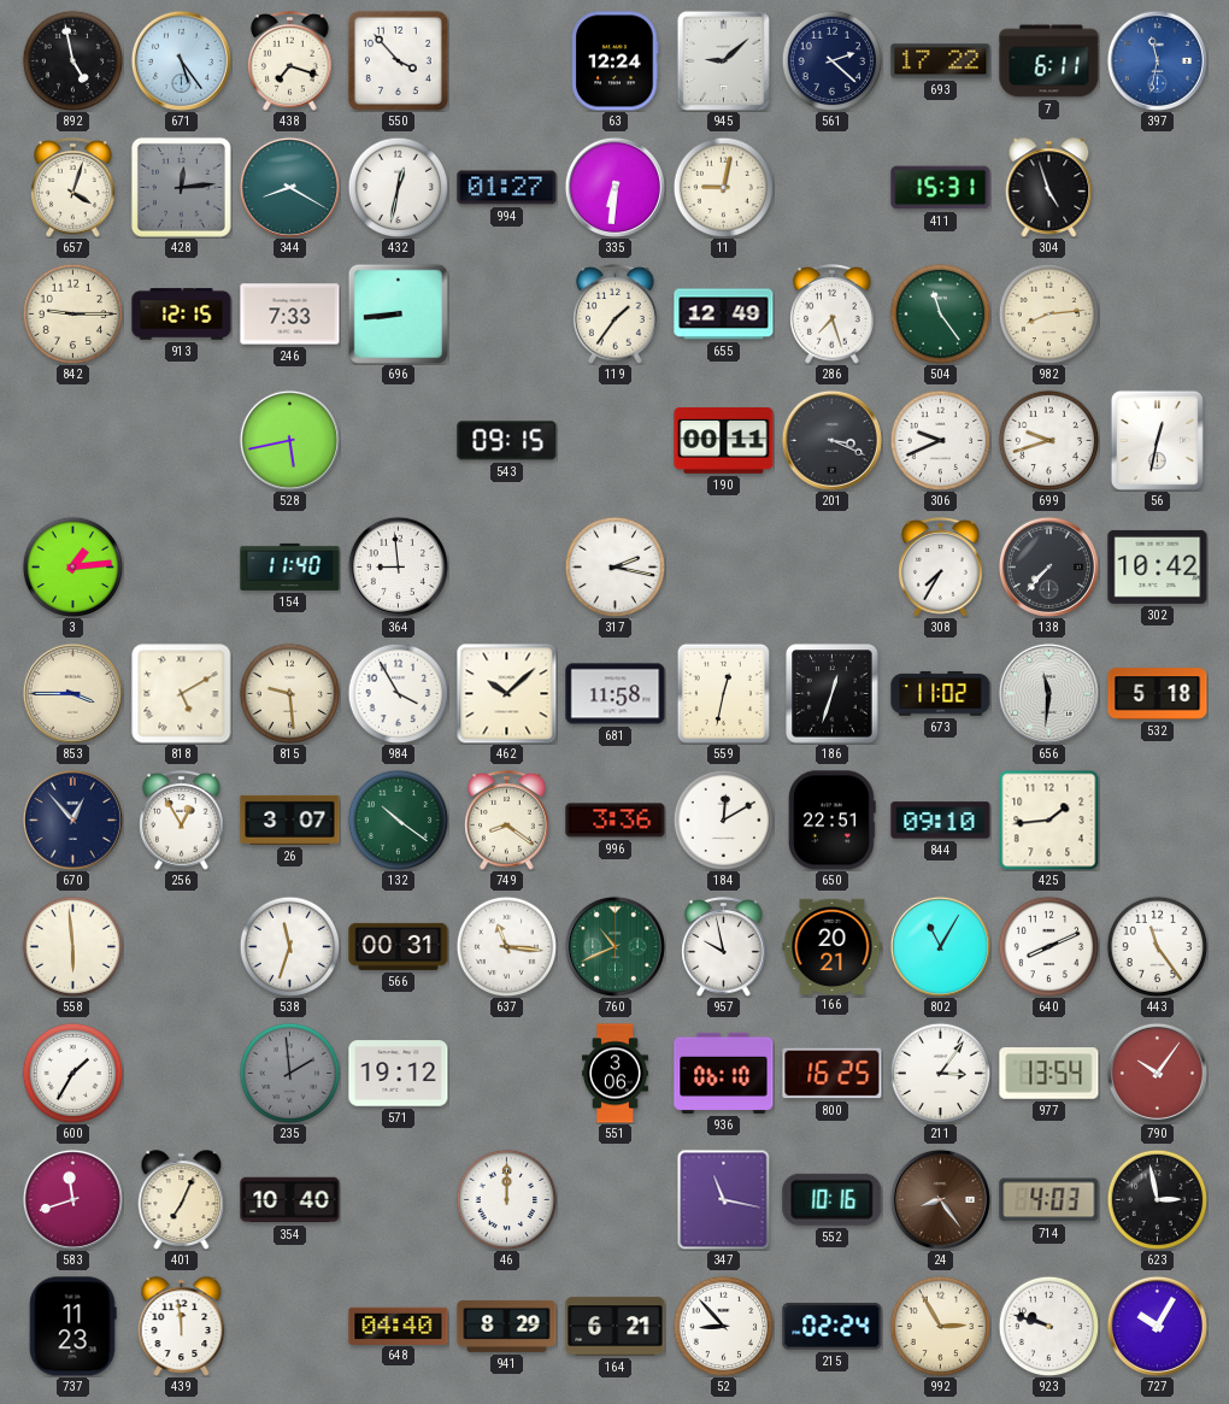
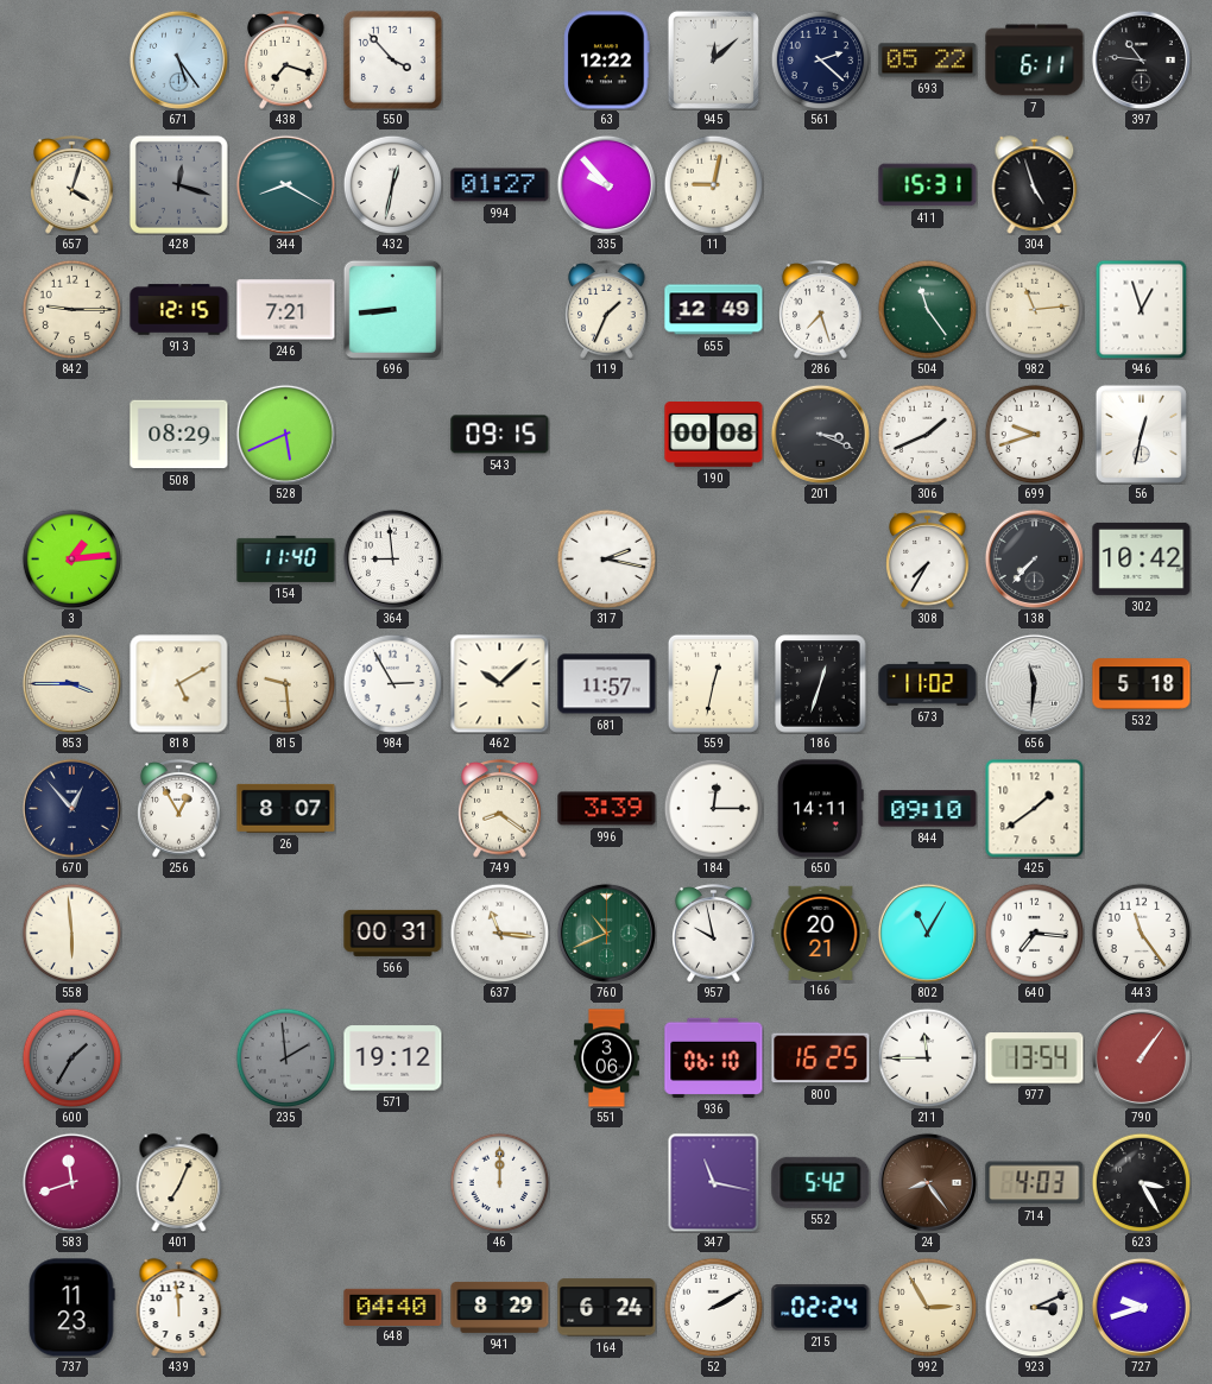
892: 4:58 -> none
63: 12:24 -> 12:22
945: 9:08 -> 12:08
693: 17:22 -> 05:22
397: 11:32 -> 10:46
397 dial: blue -> black
428: 12:14 -> 12:18
335: 6:31 -> 9:53
246: 7:33 -> 7:21
119: 1:36 -> 1:34
982: 8:14 -> 11:14
946: none -> 12:57
508: none -> 08:29
528: 5:43 -> 5:41
190: 00:11 -> 00:08
306: 9:41 -> 1:41
984: 3:55 -> 2:55
681: 11:58 -> 11:57
26: 3:07 -> 8:07
132: 10:21 -> none
996: 3:36 -> 3:39
184: 12:10 -> 12:15
650: 22:51 -> 14:11
425: 1:44 -> 1:39
538: 11:33 -> none
640: 8:11 -> 7:16
600 dial: white -> grey
211: 3:06 -> 11:45
790: 10:06 -> 1:06
354: 10:40 -> none
552: 10:16 -> 5:42
623: 2:58 -> 3:25
164: 6:21 -> 6:24
52: 8:53 -> 2:10
923: 9:48 -> 3:11
727: 10:05 -> 9:42
